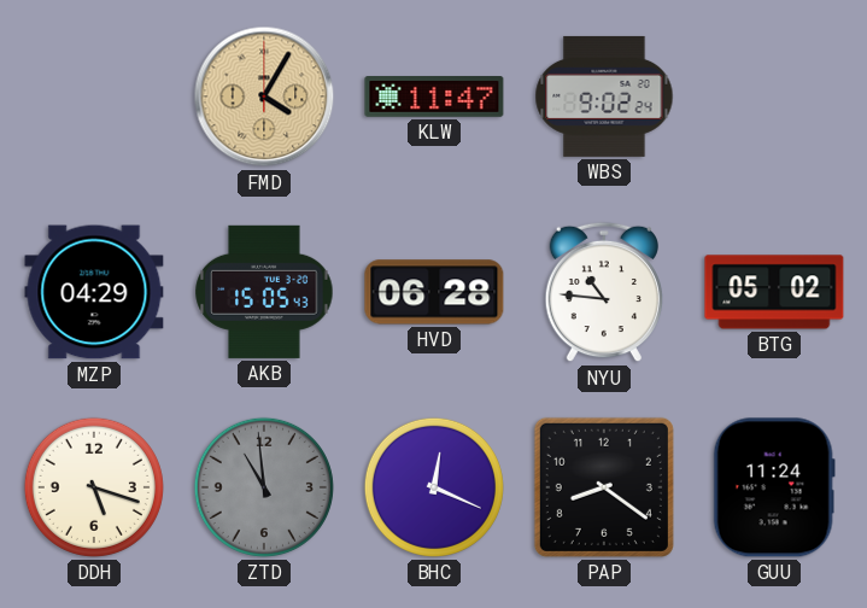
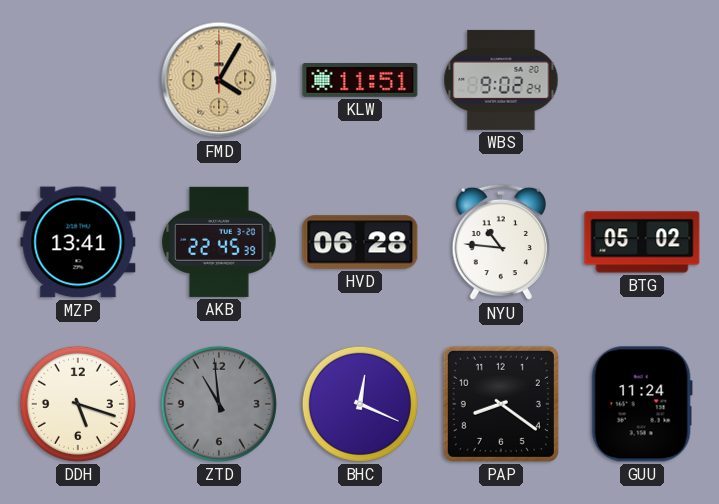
KLW: 11:47 -> 11:51
MZP: 04:29 -> 13:41
AKB: 15:05 -> 22:45
